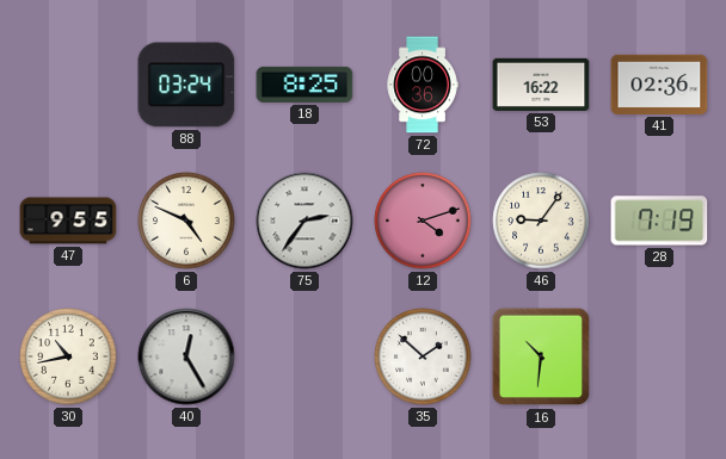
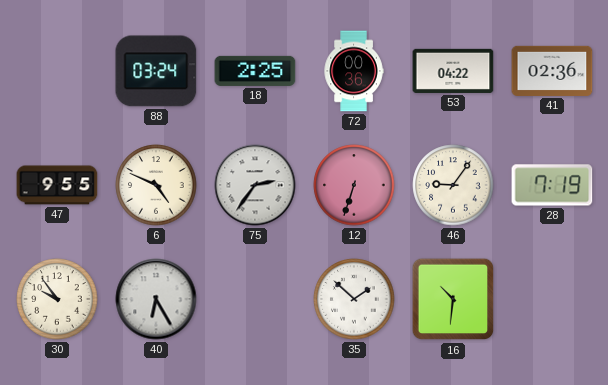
18: 8:25 -> 2:25
53: 16:22 -> 04:22
12: 4:12 -> 6:33
30: 10:43 -> 9:54
40: 12:25 -> 6:25
